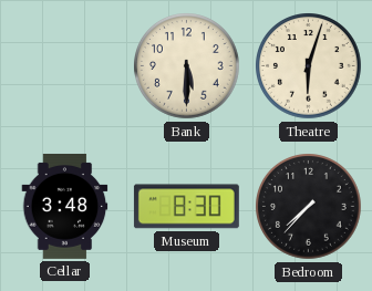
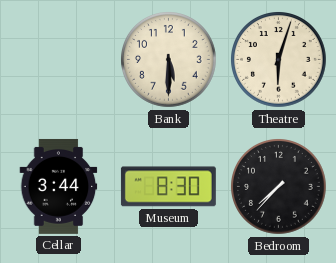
Cellar: 3:48 -> 3:44
